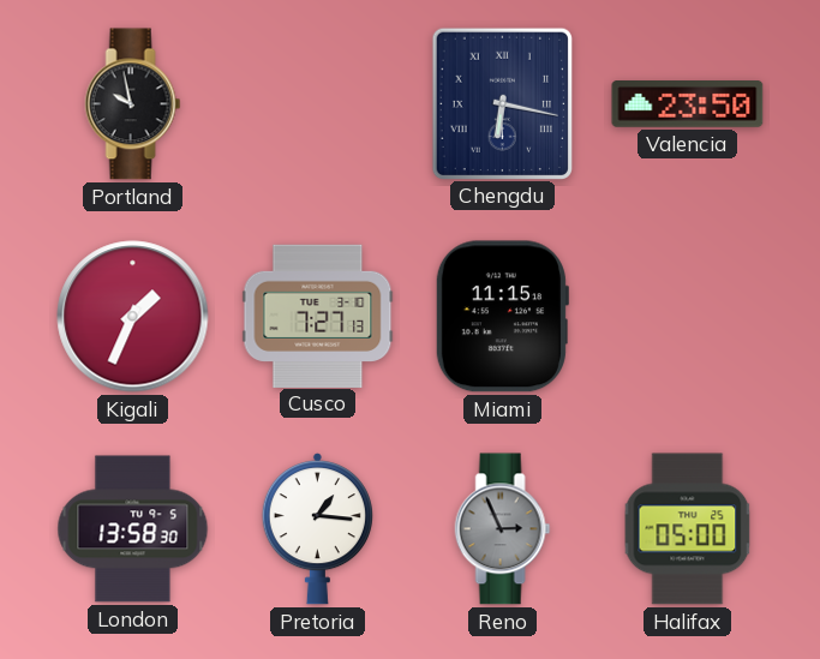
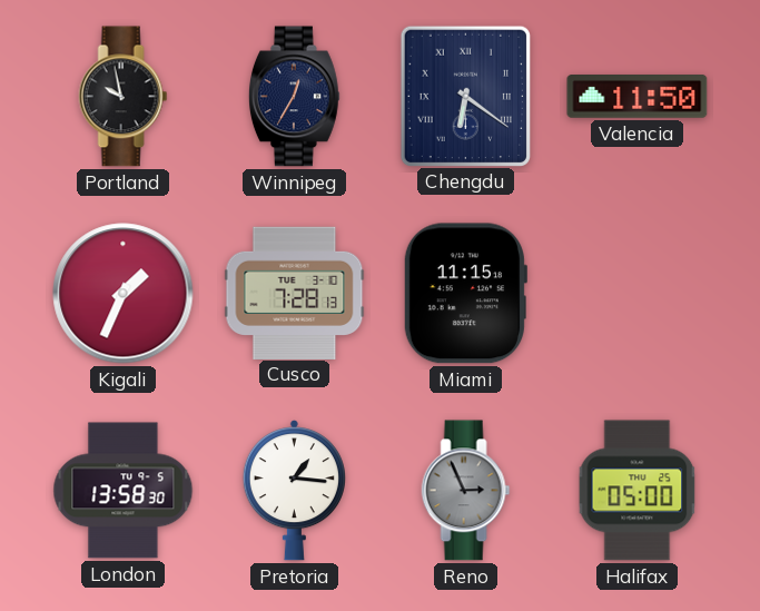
Winnipeg: none -> 12:35
Chengdu: 6:17 -> 6:21
Valencia: 23:50 -> 11:50
Cusco: 7:27 -> 7:28
